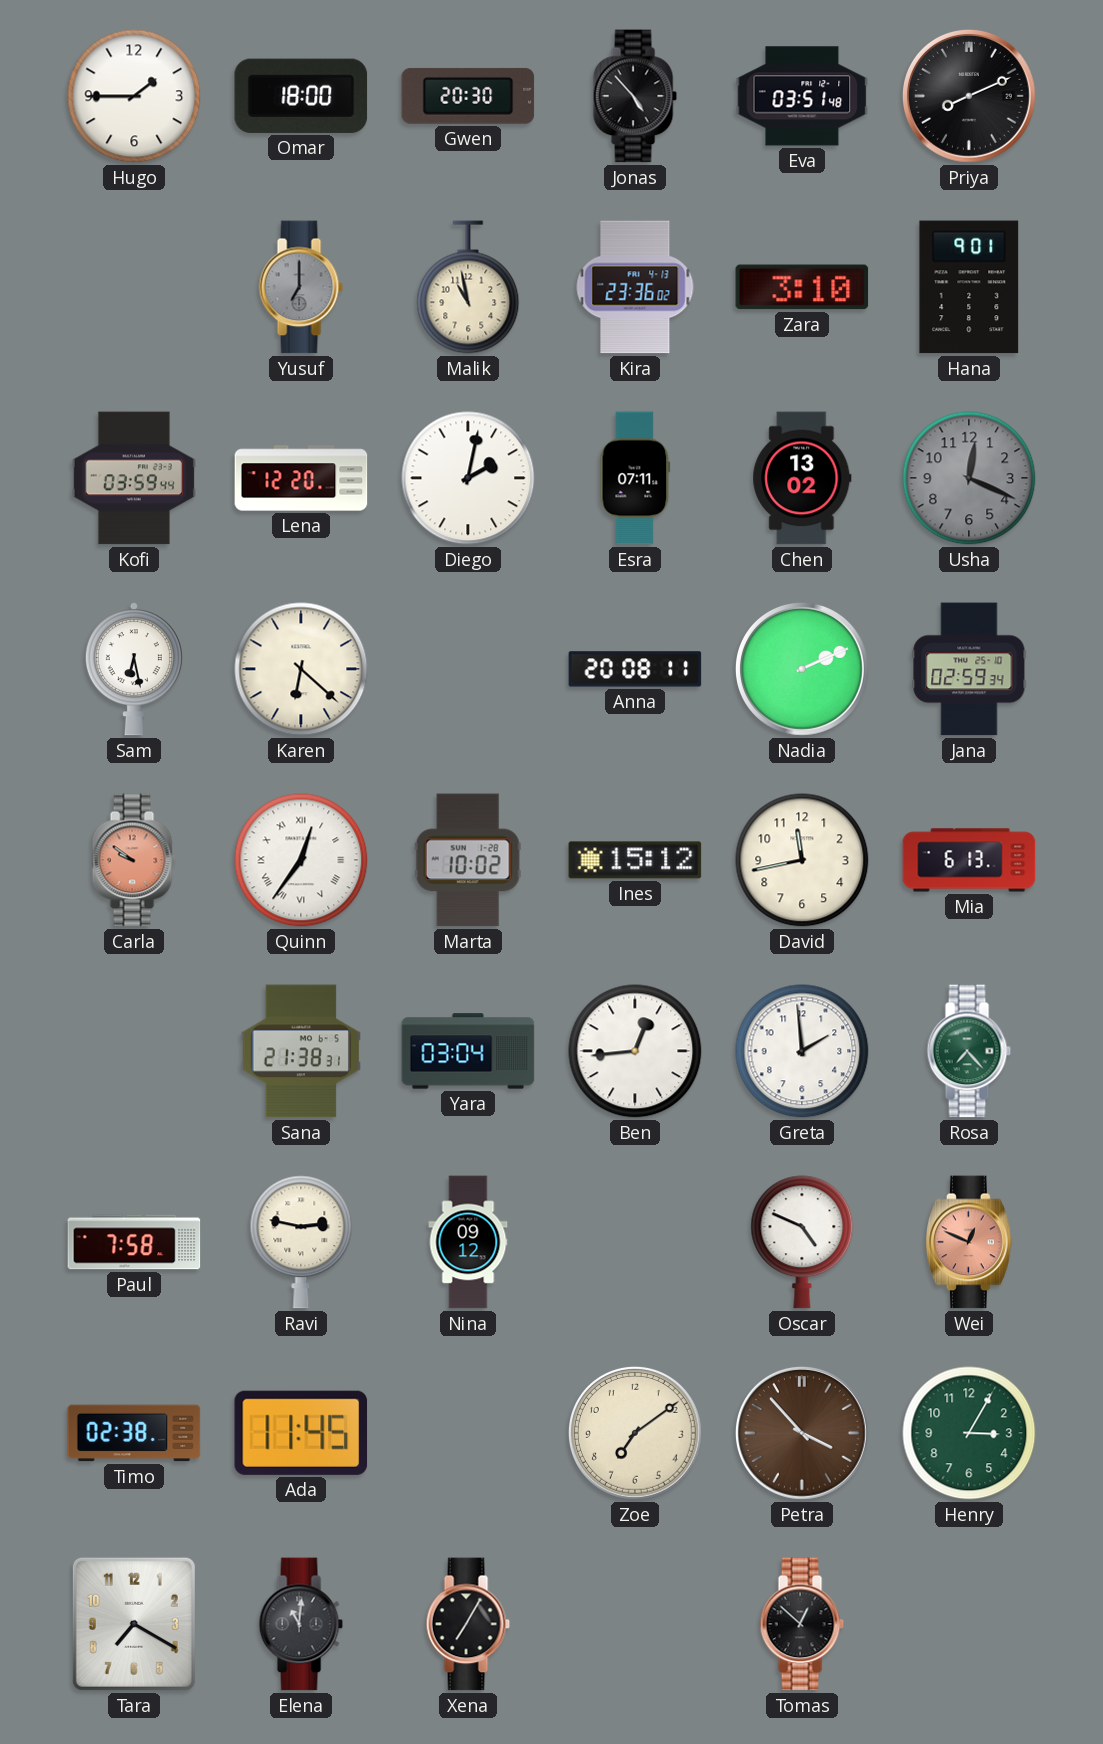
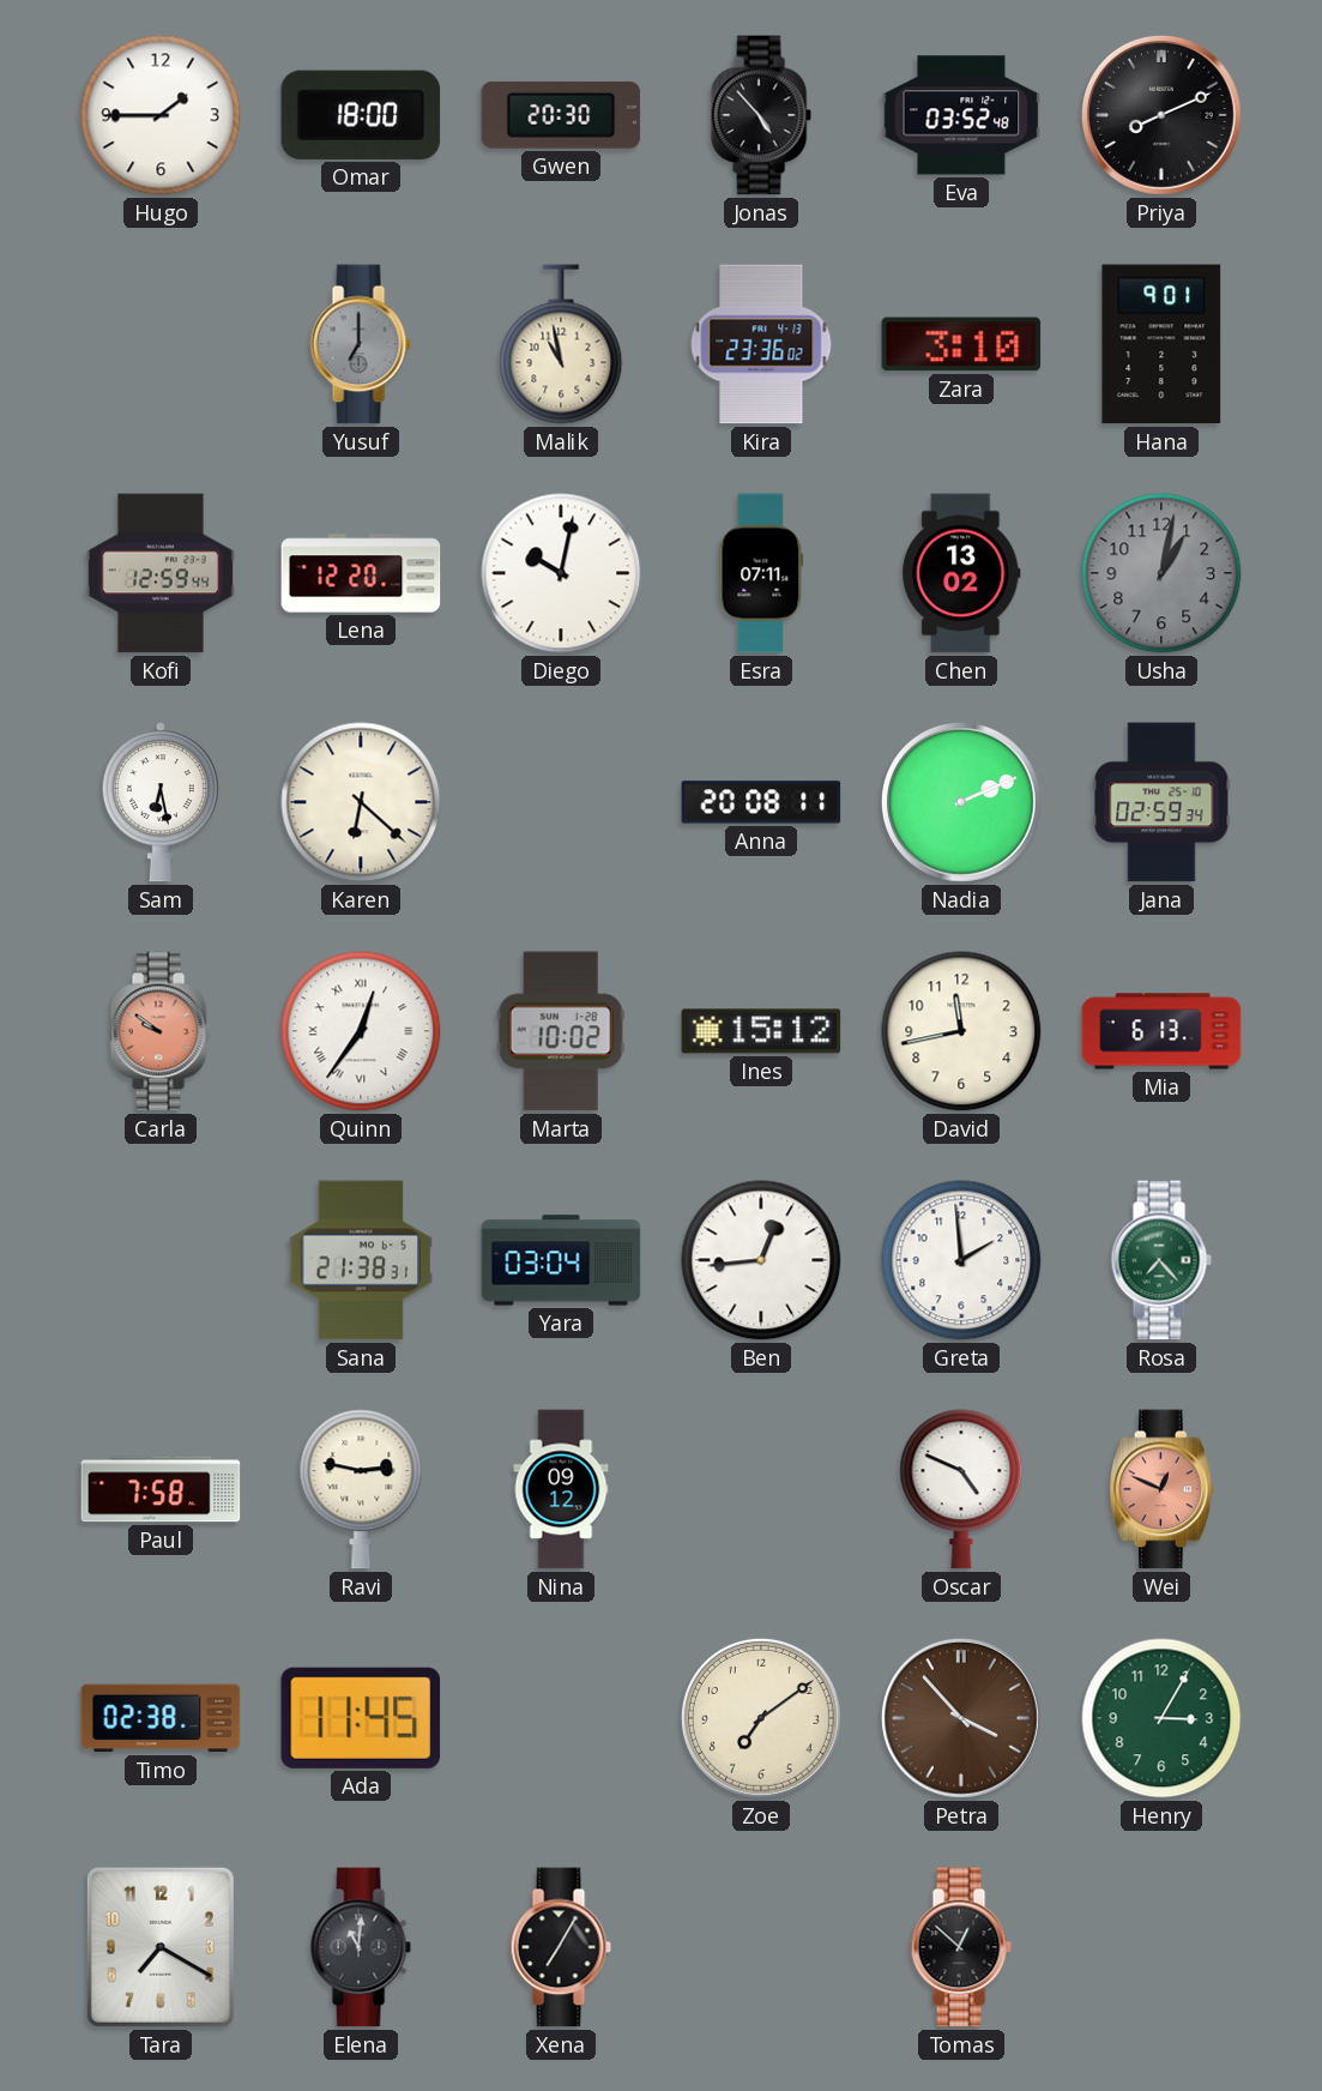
Eva: 03:51 -> 03:52
Kofi: 03:59 -> 12:59
Diego: 2:02 -> 10:02
Usha: 12:19 -> 1:02
